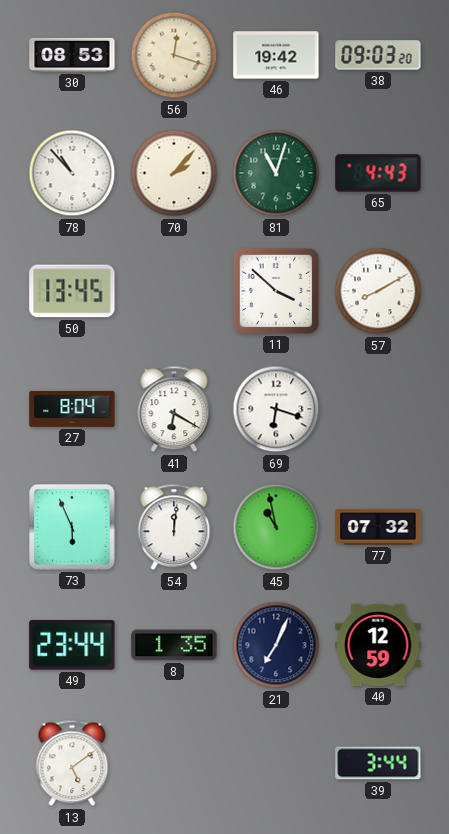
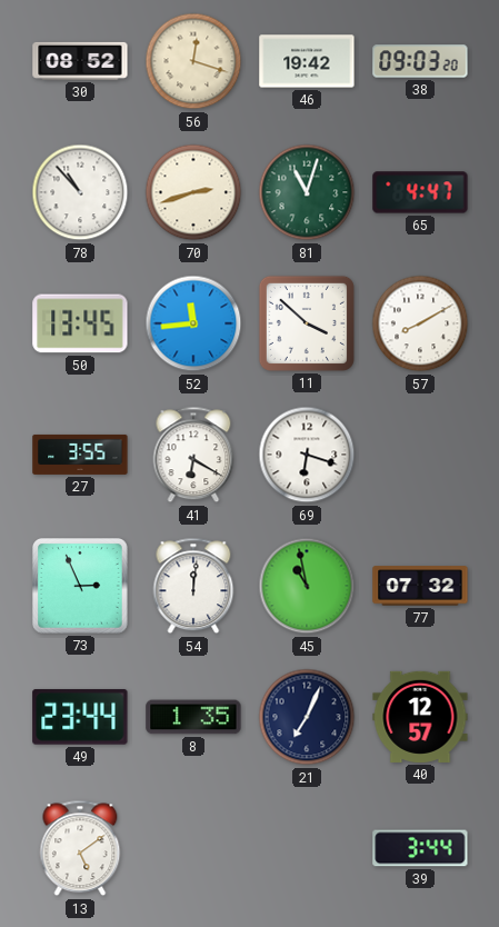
30: 08:53 -> 08:52
70: 2:07 -> 2:42
65: 4:43 -> 4:47
52: none -> 11:44
27: 8:04 -> 3:55
73: 5:56 -> 2:56
40: 12:59 -> 12:57
